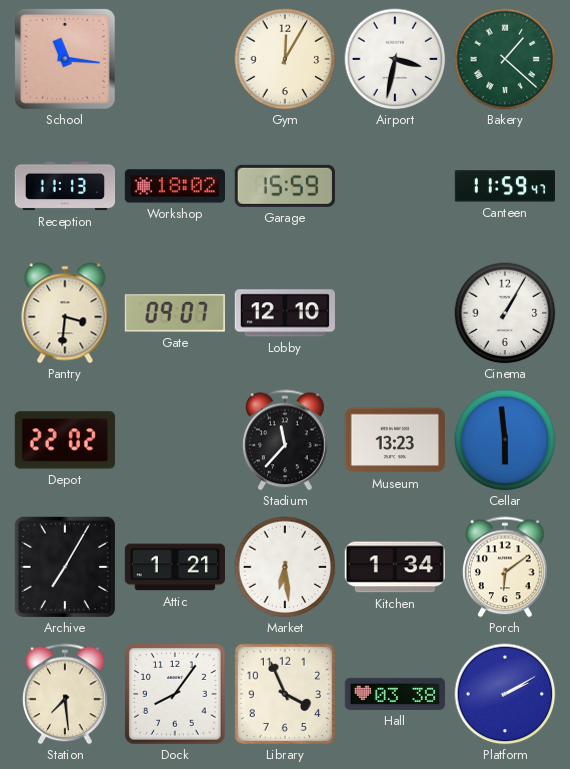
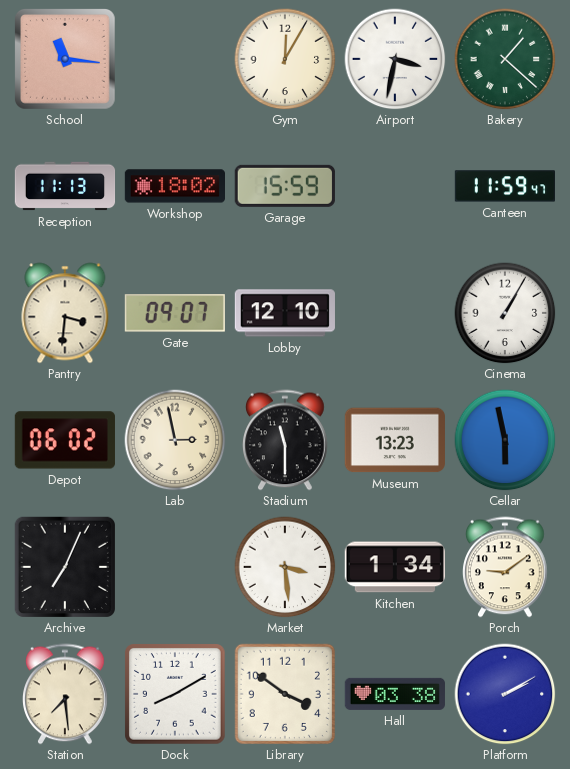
Depot: 22:02 -> 06:02
Lab: none -> 2:58
Stadium: 11:37 -> 11:30
Cellar: 5:59 -> 5:58
Archive: 7:05 -> 7:04
Attic: 1:21 -> none
Market: 6:29 -> 3:29
Porch: 6:09 -> 9:09
Dock: 8:06 -> 8:10
Library: 3:56 -> 3:51
